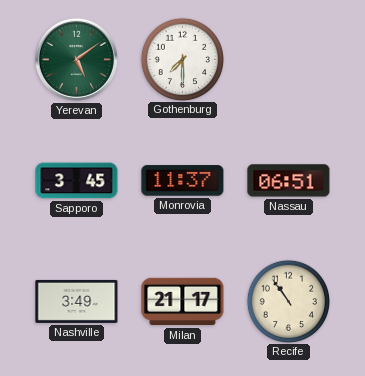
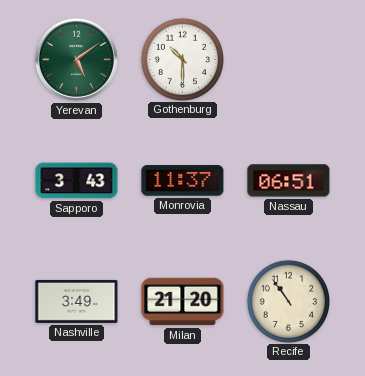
Gothenburg: 7:30 -> 10:30
Sapporo: 3:45 -> 3:43
Milan: 21:17 -> 21:20
